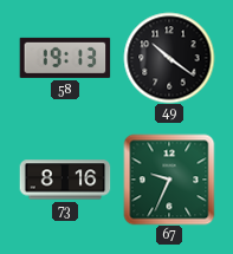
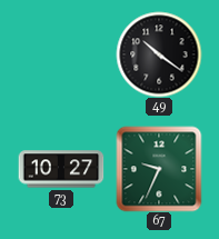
58: 19:13 -> none
73: 8:16 -> 10:27
